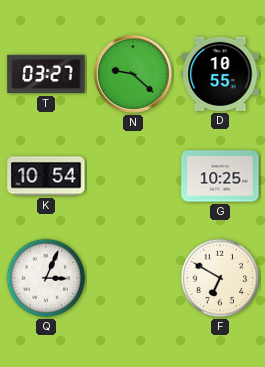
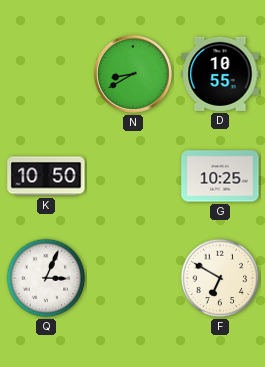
T: 03:27 -> none
N: 9:22 -> 8:40
K: 10:54 -> 10:50
